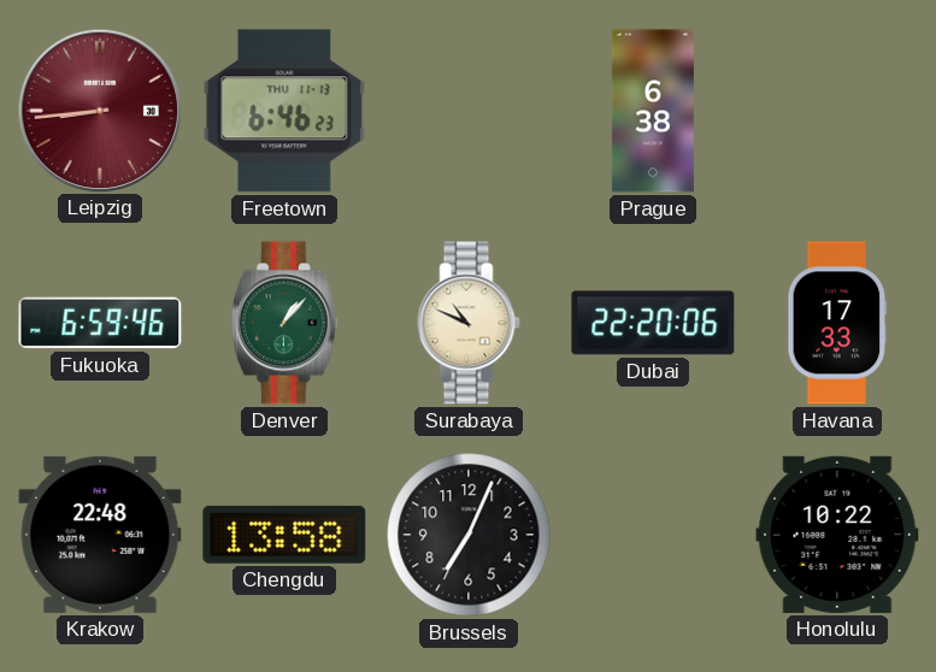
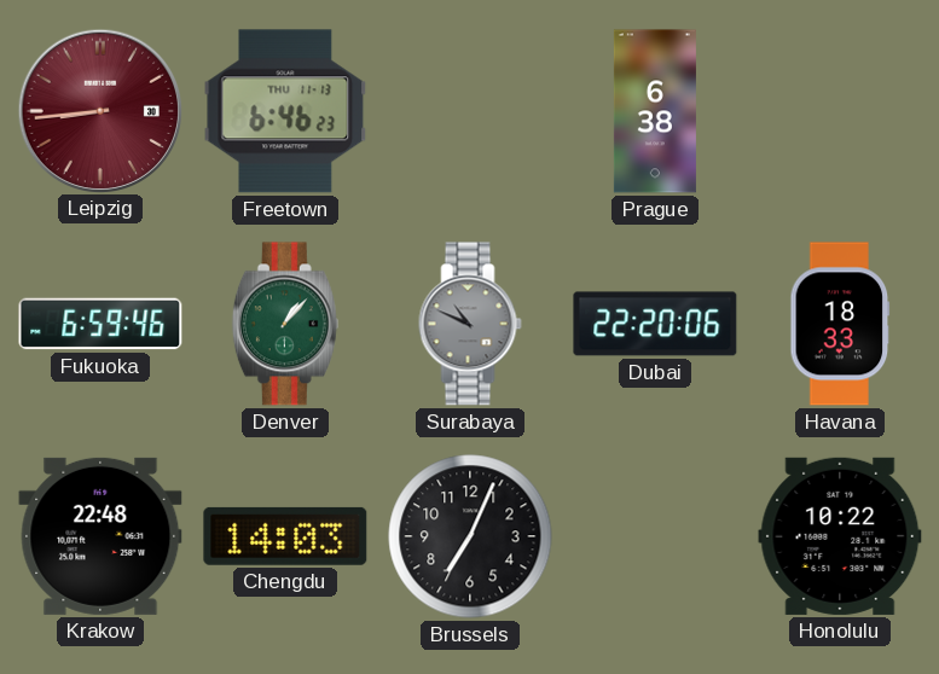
Surabaya dial: cream -> grey
Havana: 17:33 -> 18:33
Chengdu: 13:58 -> 14:03
